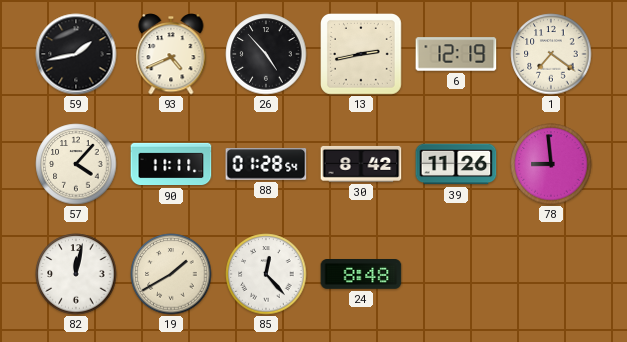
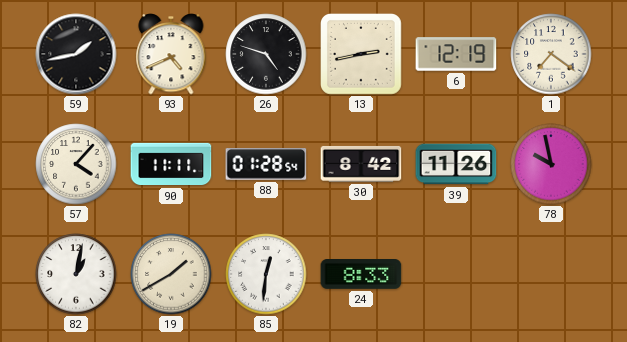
26: 4:53 -> 4:48
78: 8:59 -> 9:58
82: 12:02 -> 1:02
85: 12:23 -> 12:31
24: 8:48 -> 8:33
